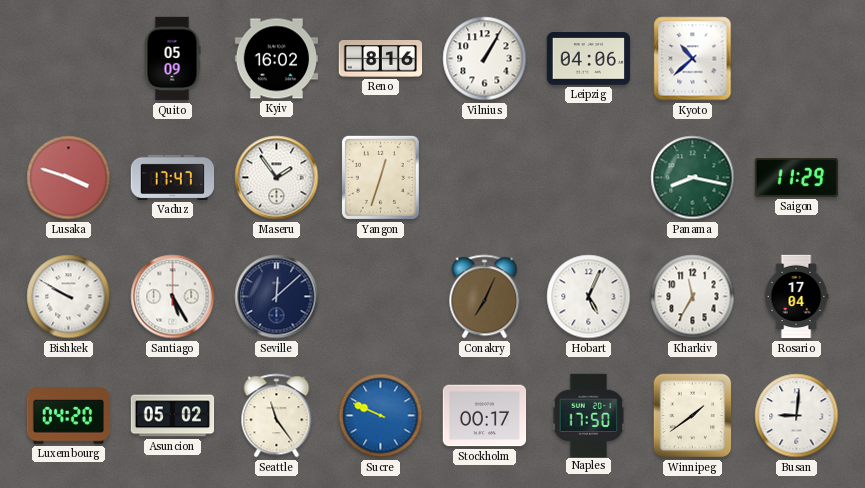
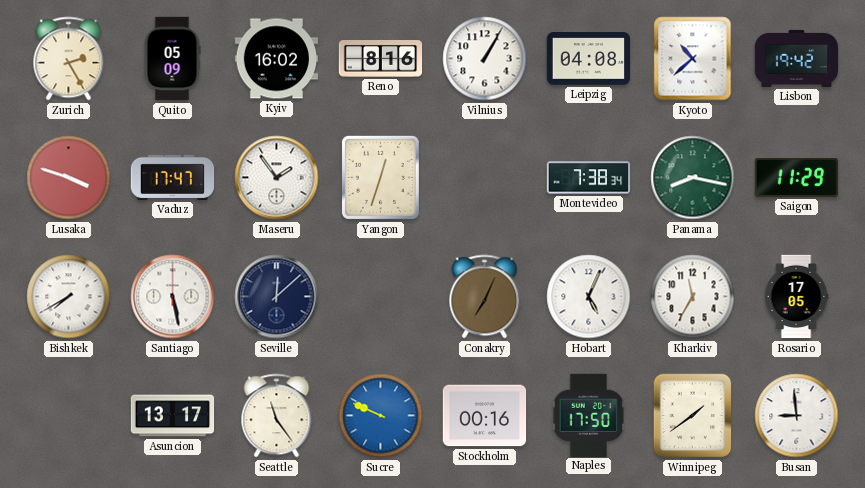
Zurich: none -> 2:25
Leipzig: 04:06 -> 04:08
Lisbon: none -> 19:42
Montevideo: none -> 7:38
Bishkek: 9:50 -> 7:40
Santiago: 5:25 -> 5:28
Rosario: 17:04 -> 17:05
Luxembourg: 04:20 -> none
Asuncion: 05:02 -> 13:17
Stockholm: 00:17 -> 00:16
Busan: 9:01 -> 8:59
